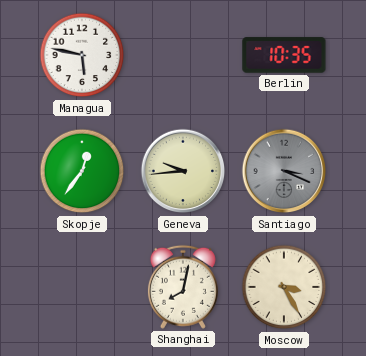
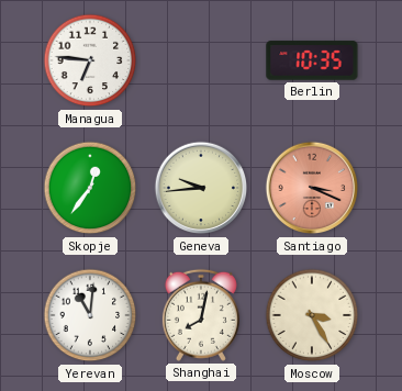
Managua: 5:47 -> 6:46
Santiago dial: grey -> salmon
Yerevan: none -> 11:01
